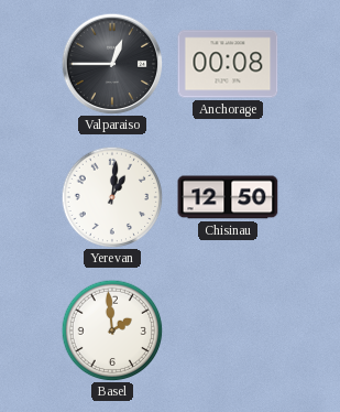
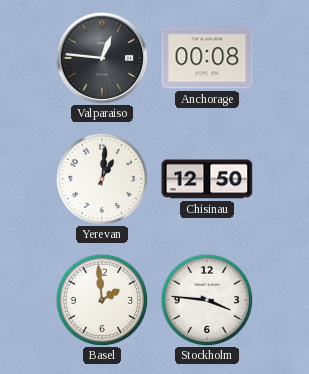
Valparaiso: 12:45 -> 12:46
Stockholm: none -> 3:46
